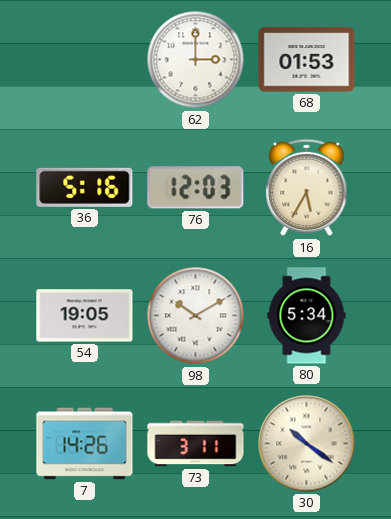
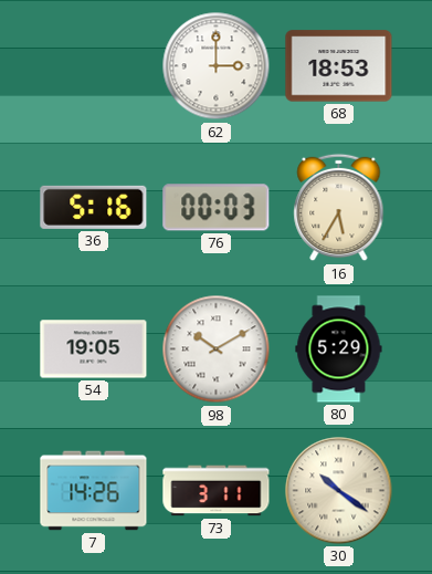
68: 01:53 -> 18:53
76: 12:03 -> 00:03
80: 5:34 -> 5:29
